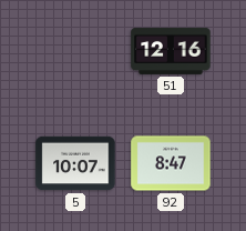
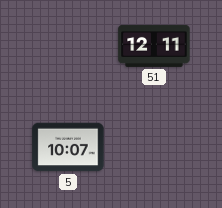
51: 12:16 -> 12:11
92: 8:47 -> none
